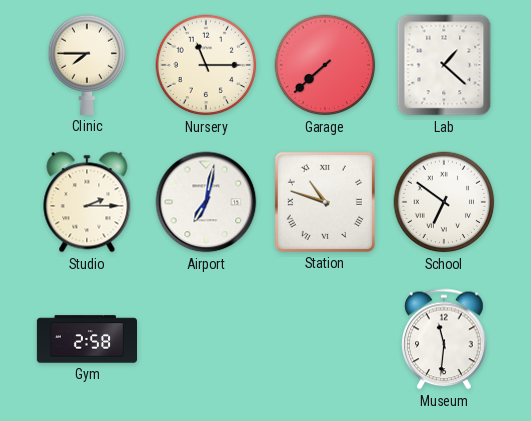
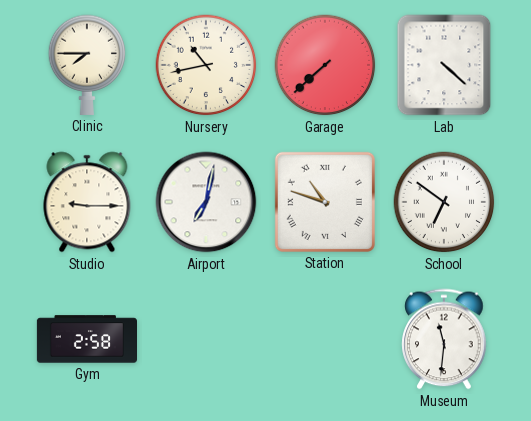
Nursery: 11:15 -> 10:43
Lab: 1:22 -> 4:22
Studio: 2:15 -> 9:15
